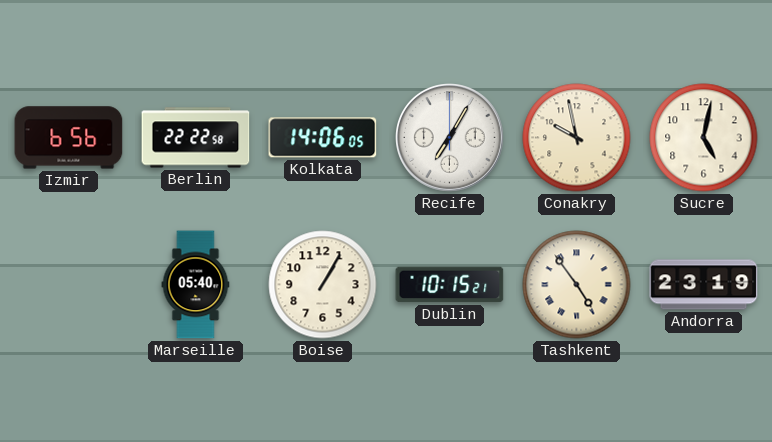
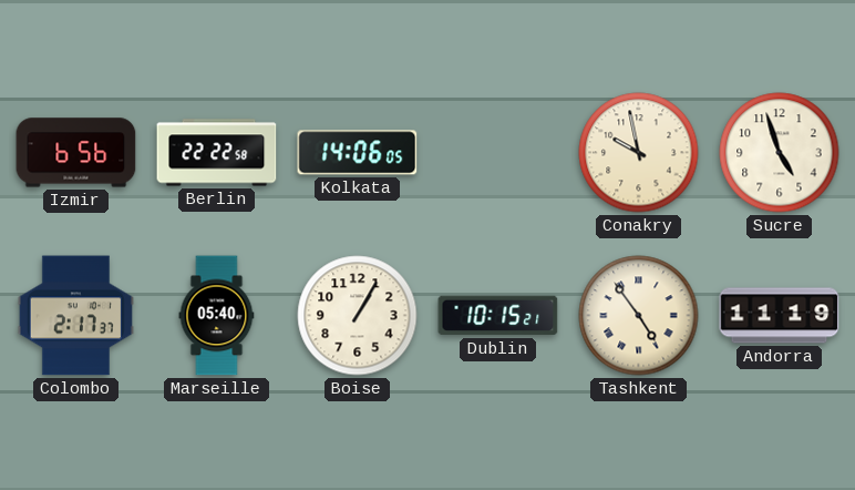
Recife: 7:05 -> none
Sucre: 5:02 -> 4:57
Colombo: none -> 2:17
Andorra: 23:19 -> 11:19
